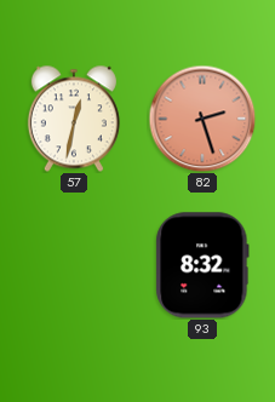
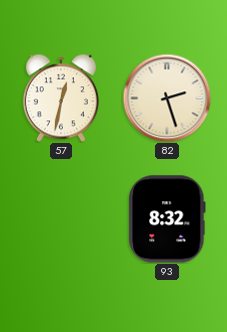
82 dial: salmon -> cream
